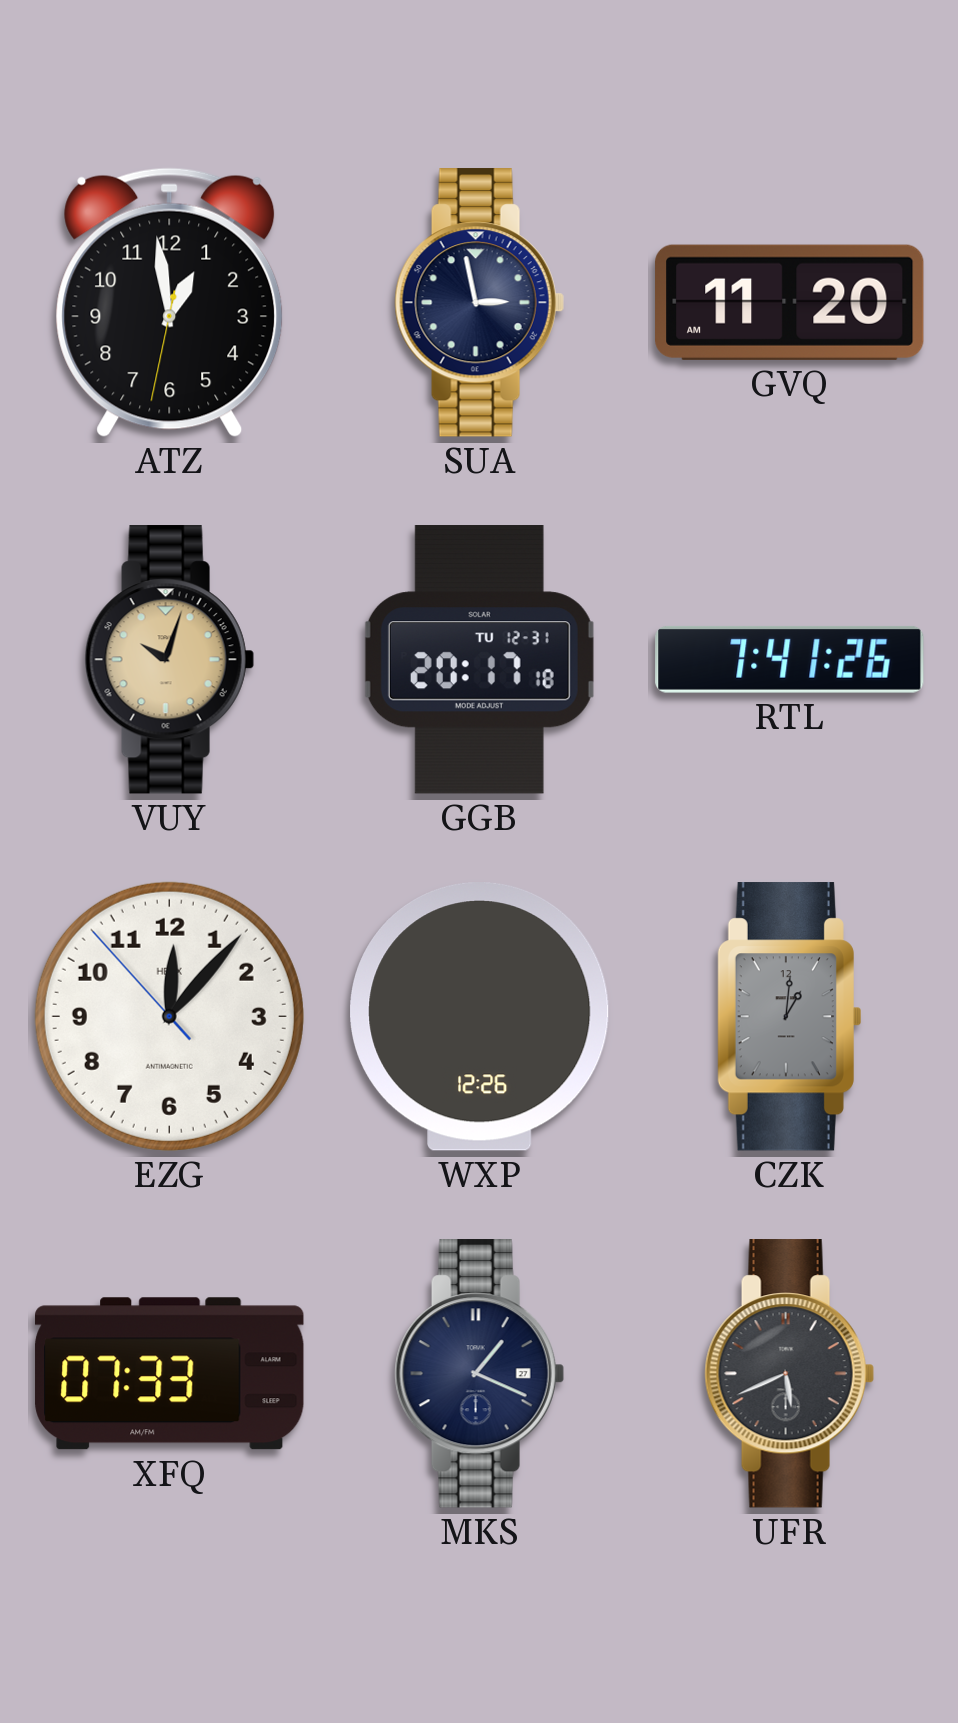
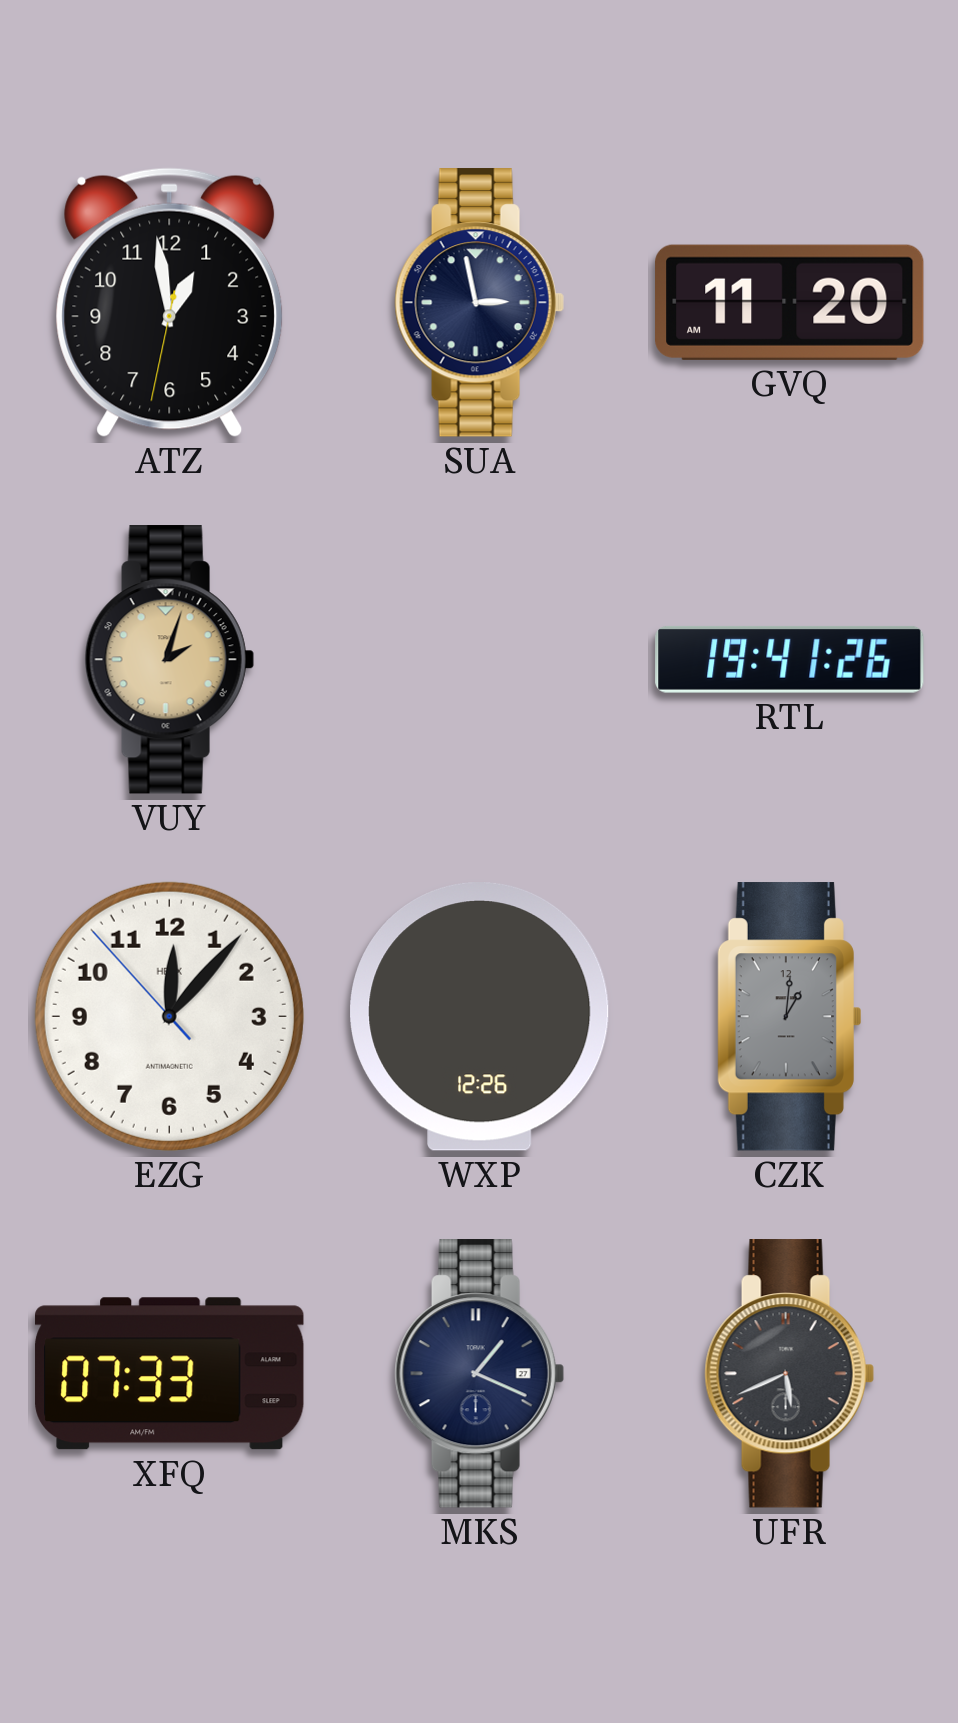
VUY: 10:03 -> 2:03
GGB: 20:17 -> none
RTL: 7:41 -> 19:41
